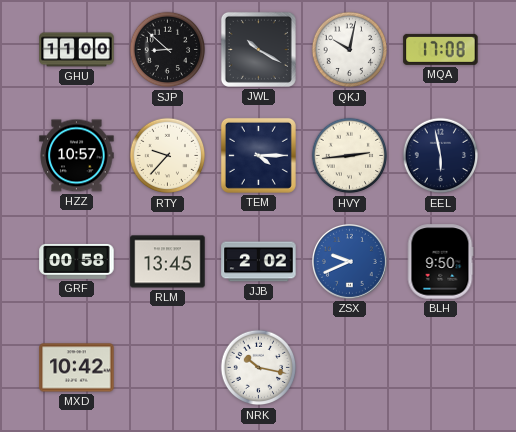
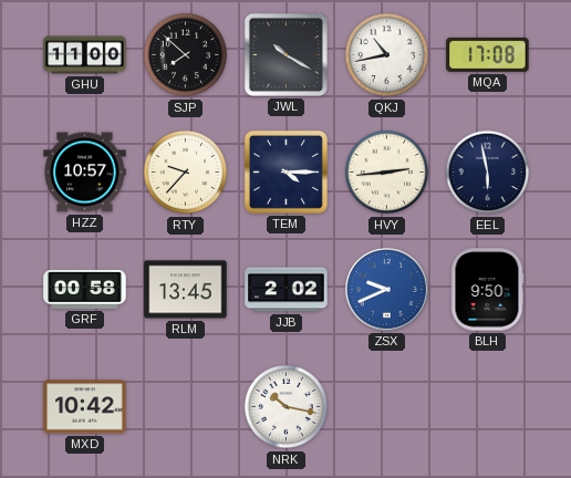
SJP: 8:52 -> 7:52
QKJ: 10:02 -> 10:43
